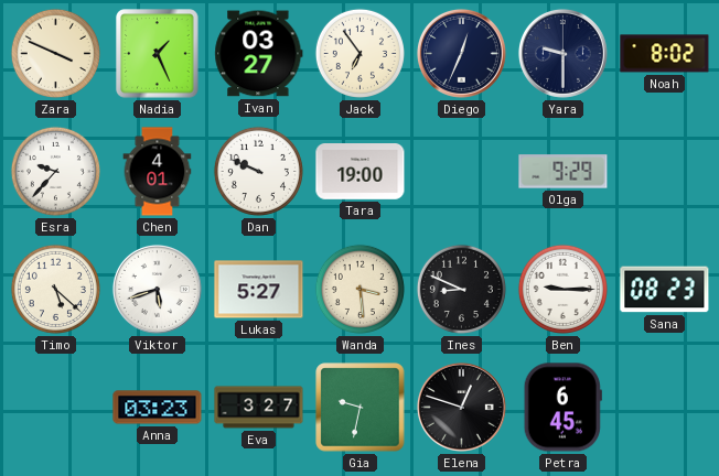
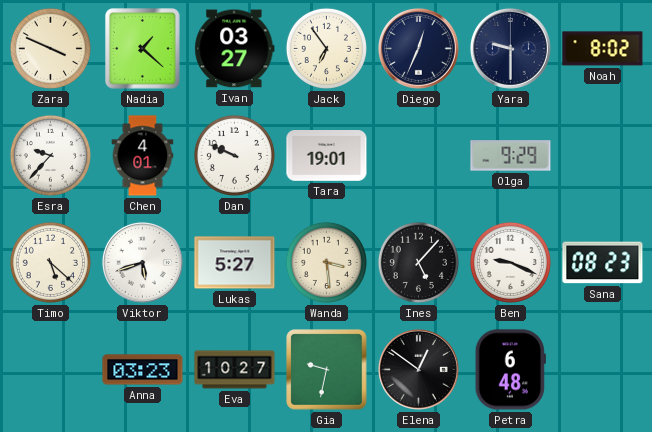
Nadia: 1:26 -> 1:22
Tara: 19:00 -> 19:01
Ines: 8:49 -> 5:07
Ben: 9:15 -> 9:19
Eva: 3:27 -> 10:27
Elena: 12:48 -> 12:51
Petra: 6:45 -> 6:48
